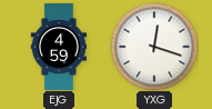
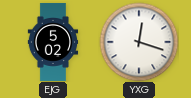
EJG: 4:59 -> 5:02
